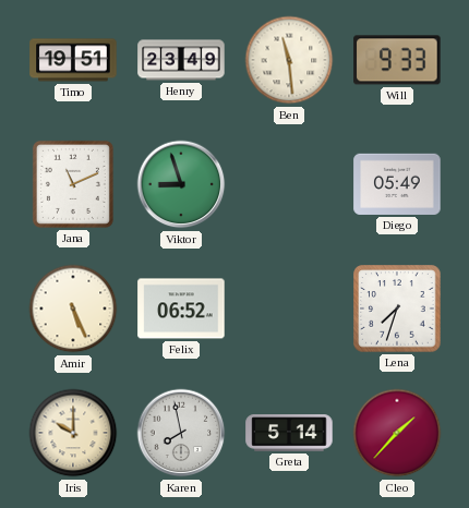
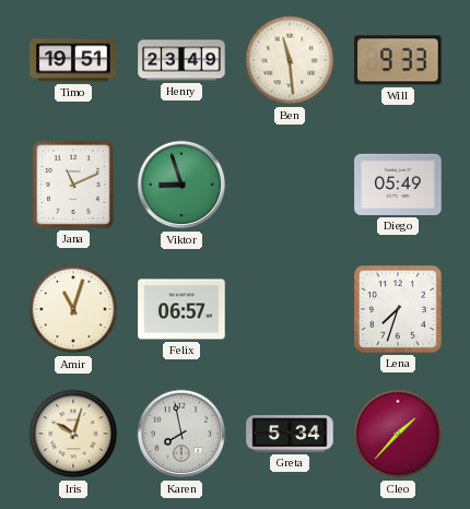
Amir: 5:26 -> 11:03
Felix: 06:52 -> 06:57
Iris: 10:00 -> 10:03
Greta: 5:14 -> 5:34
